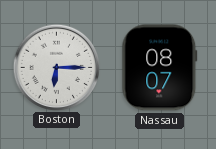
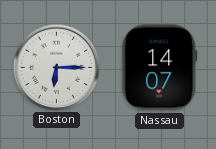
Nassau: 08:07 -> 14:07
